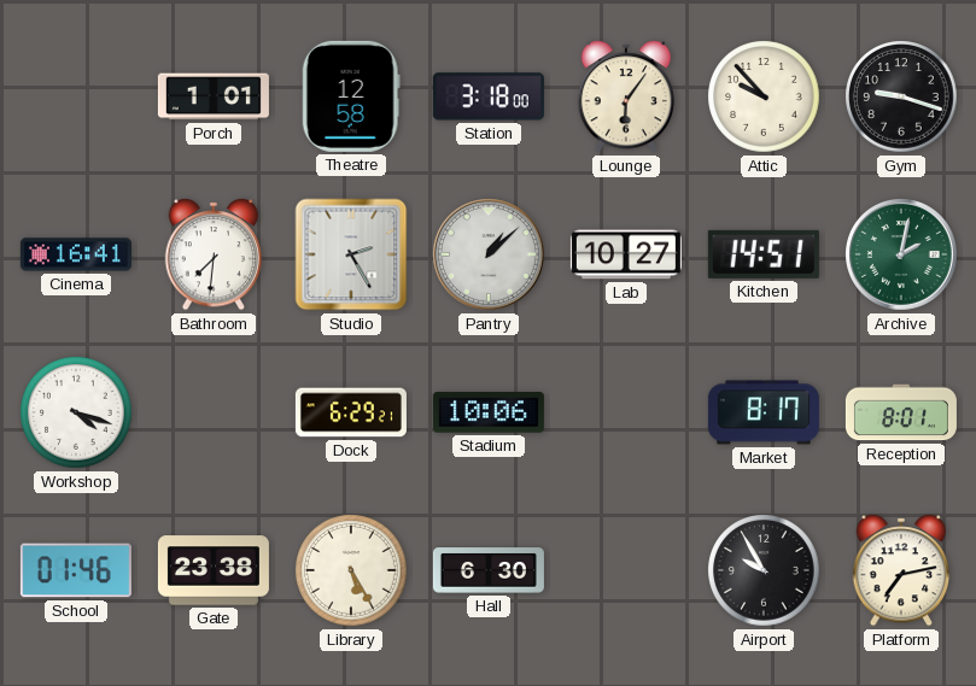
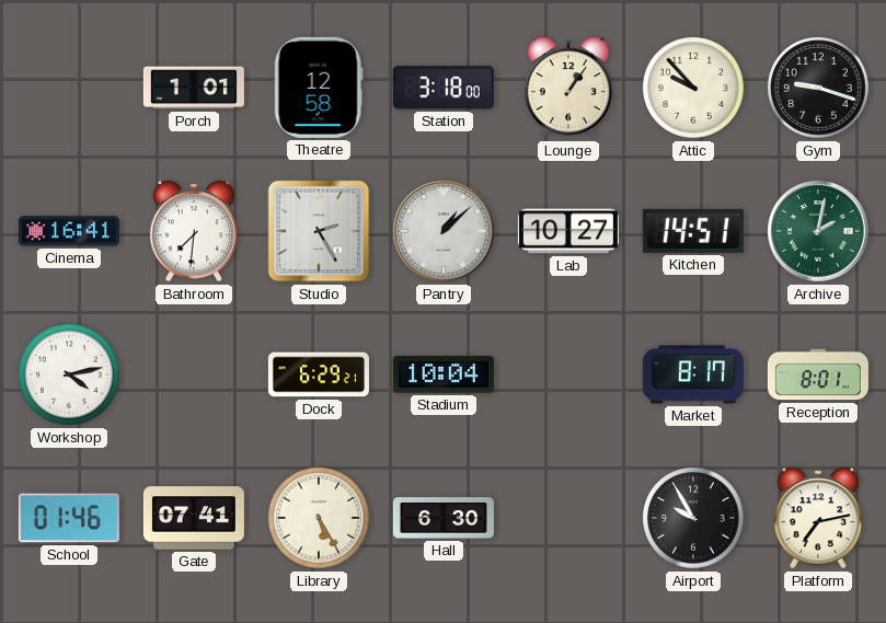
Lounge: 6:06 -> 1:06
Workshop: 4:18 -> 4:13
Stadium: 10:06 -> 10:04
Gate: 23:38 -> 07:41
